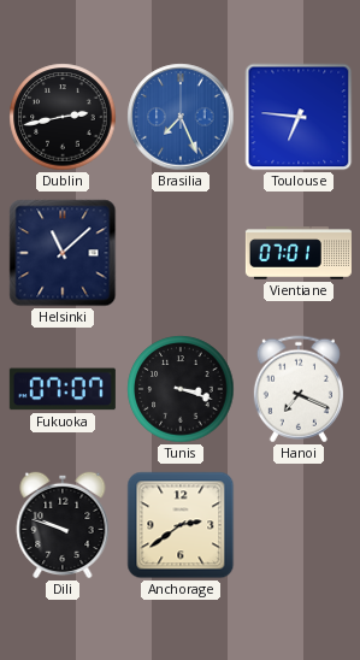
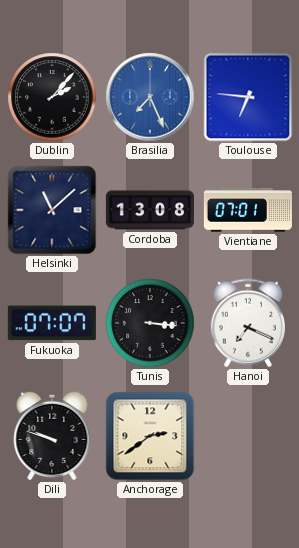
Dublin: 2:43 -> 2:07
Cordoba: none -> 13:08
Tunis: 3:18 -> 3:16
